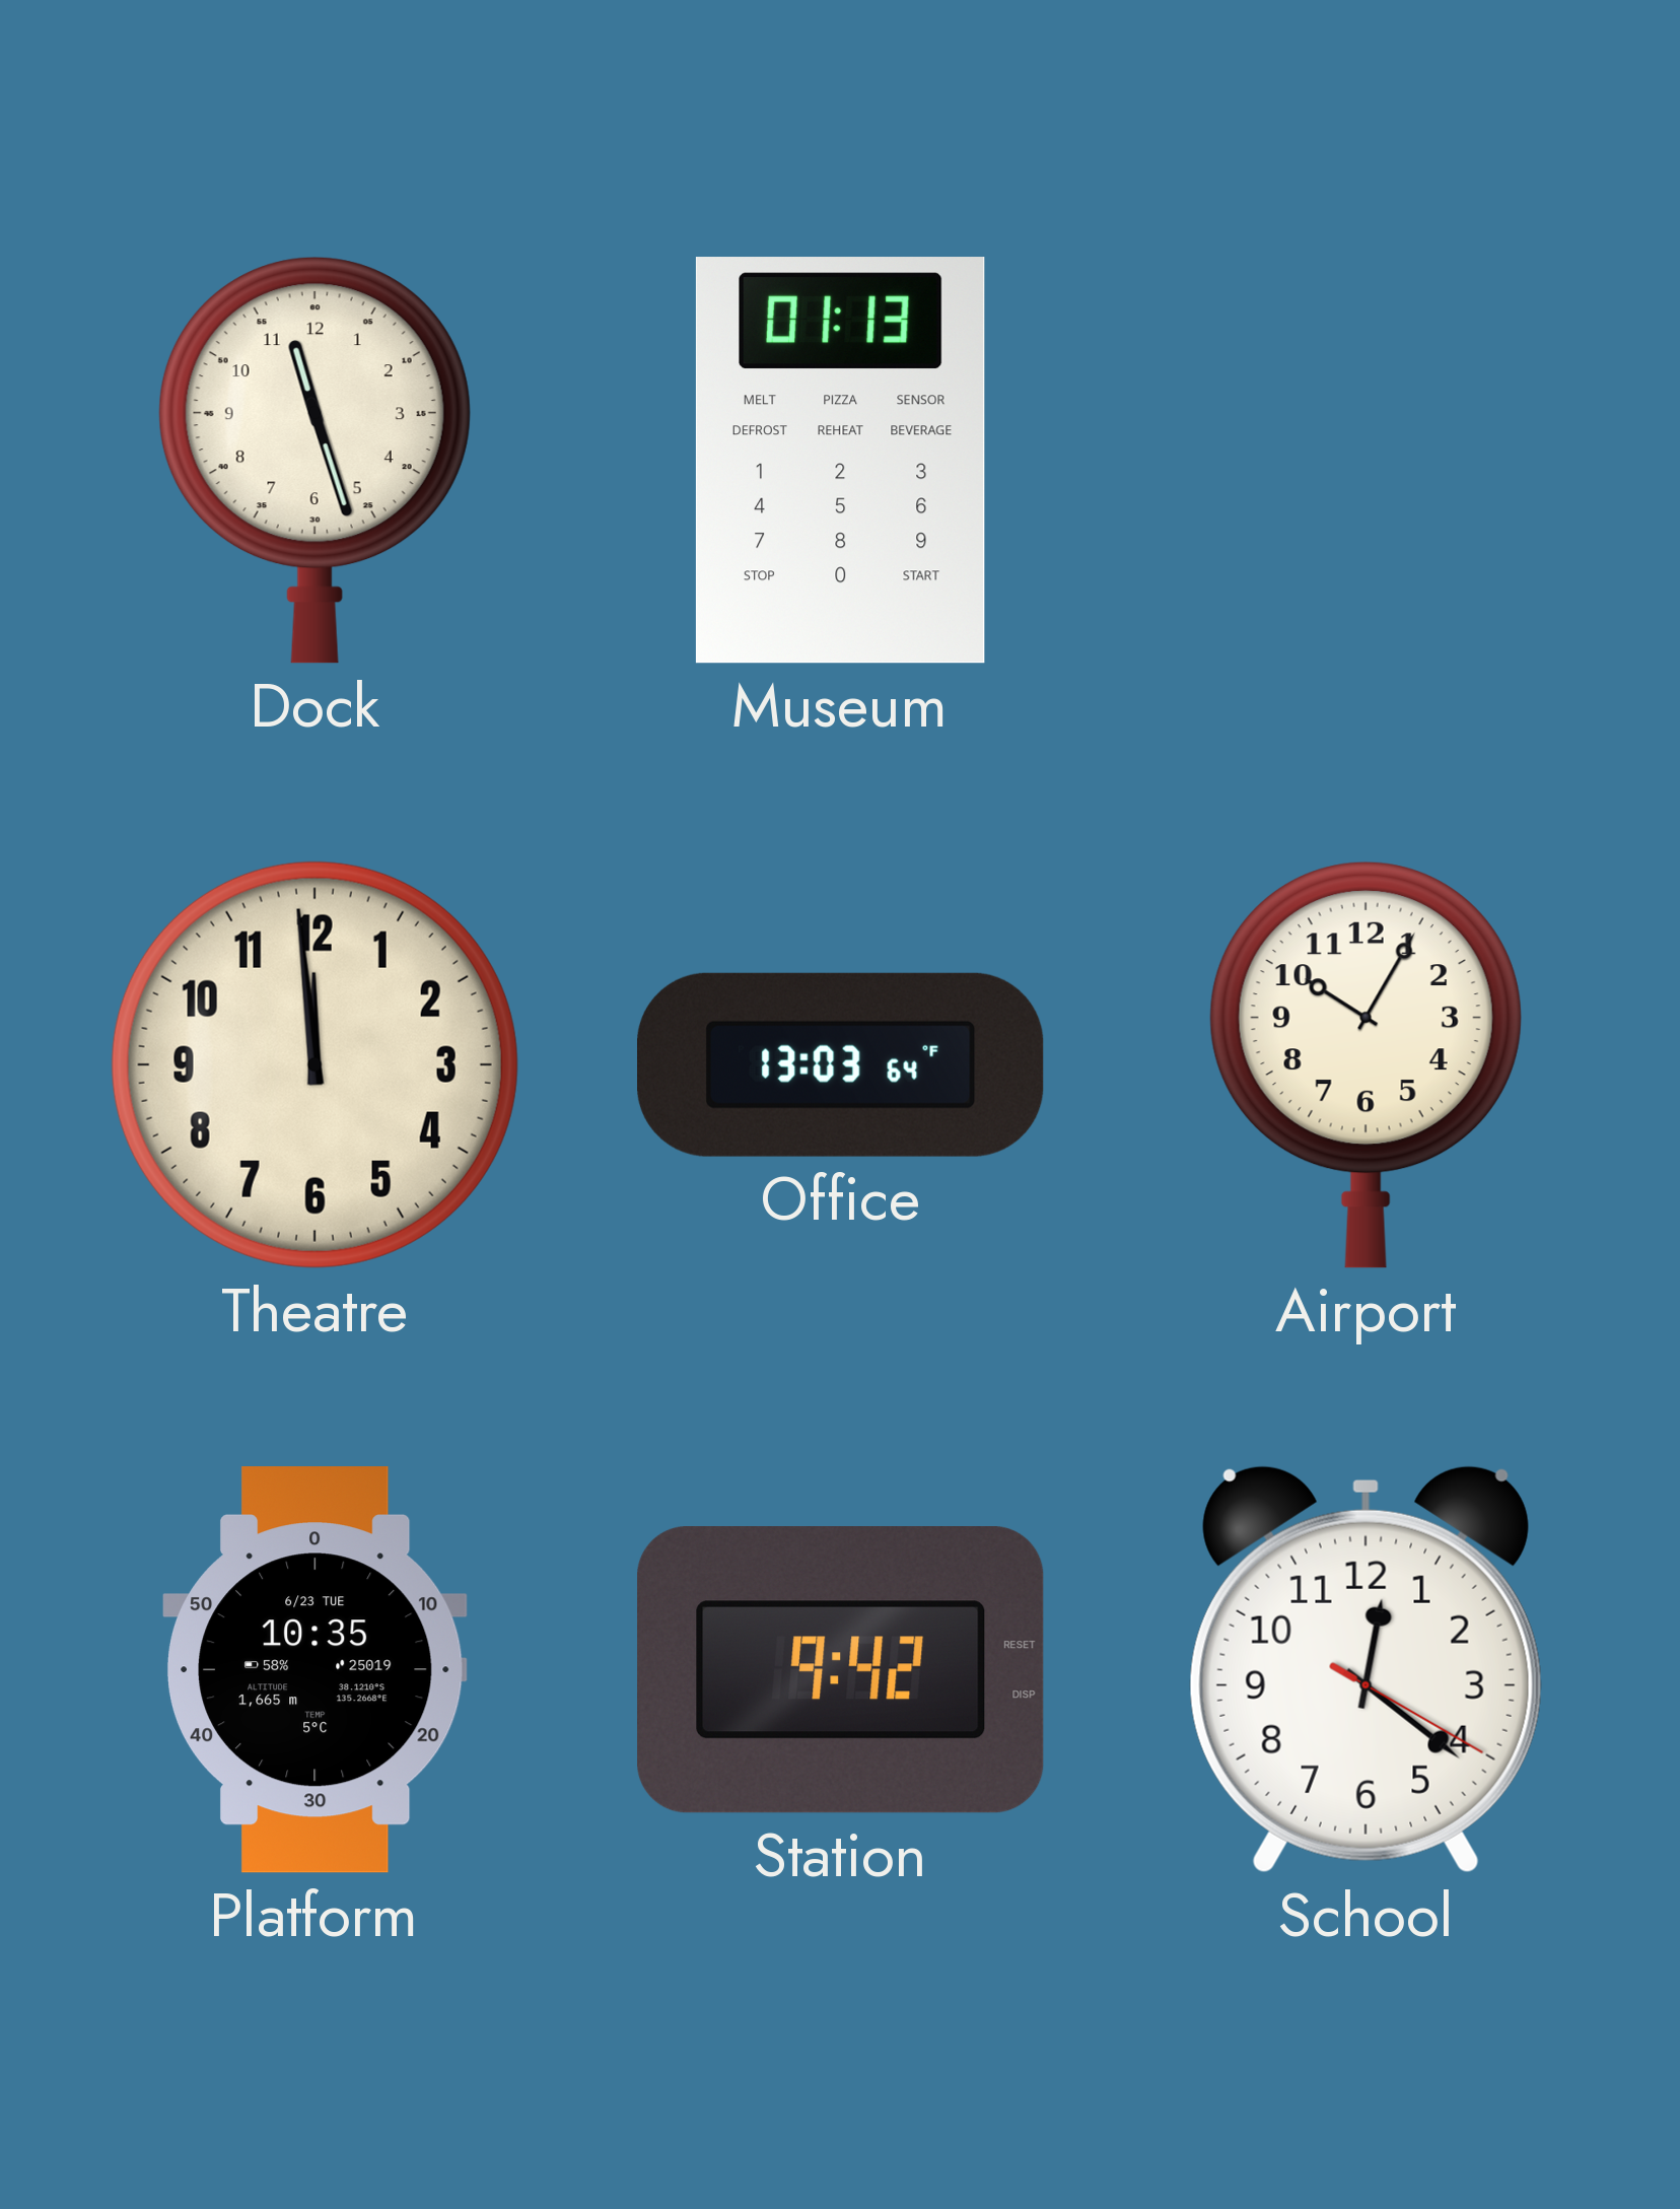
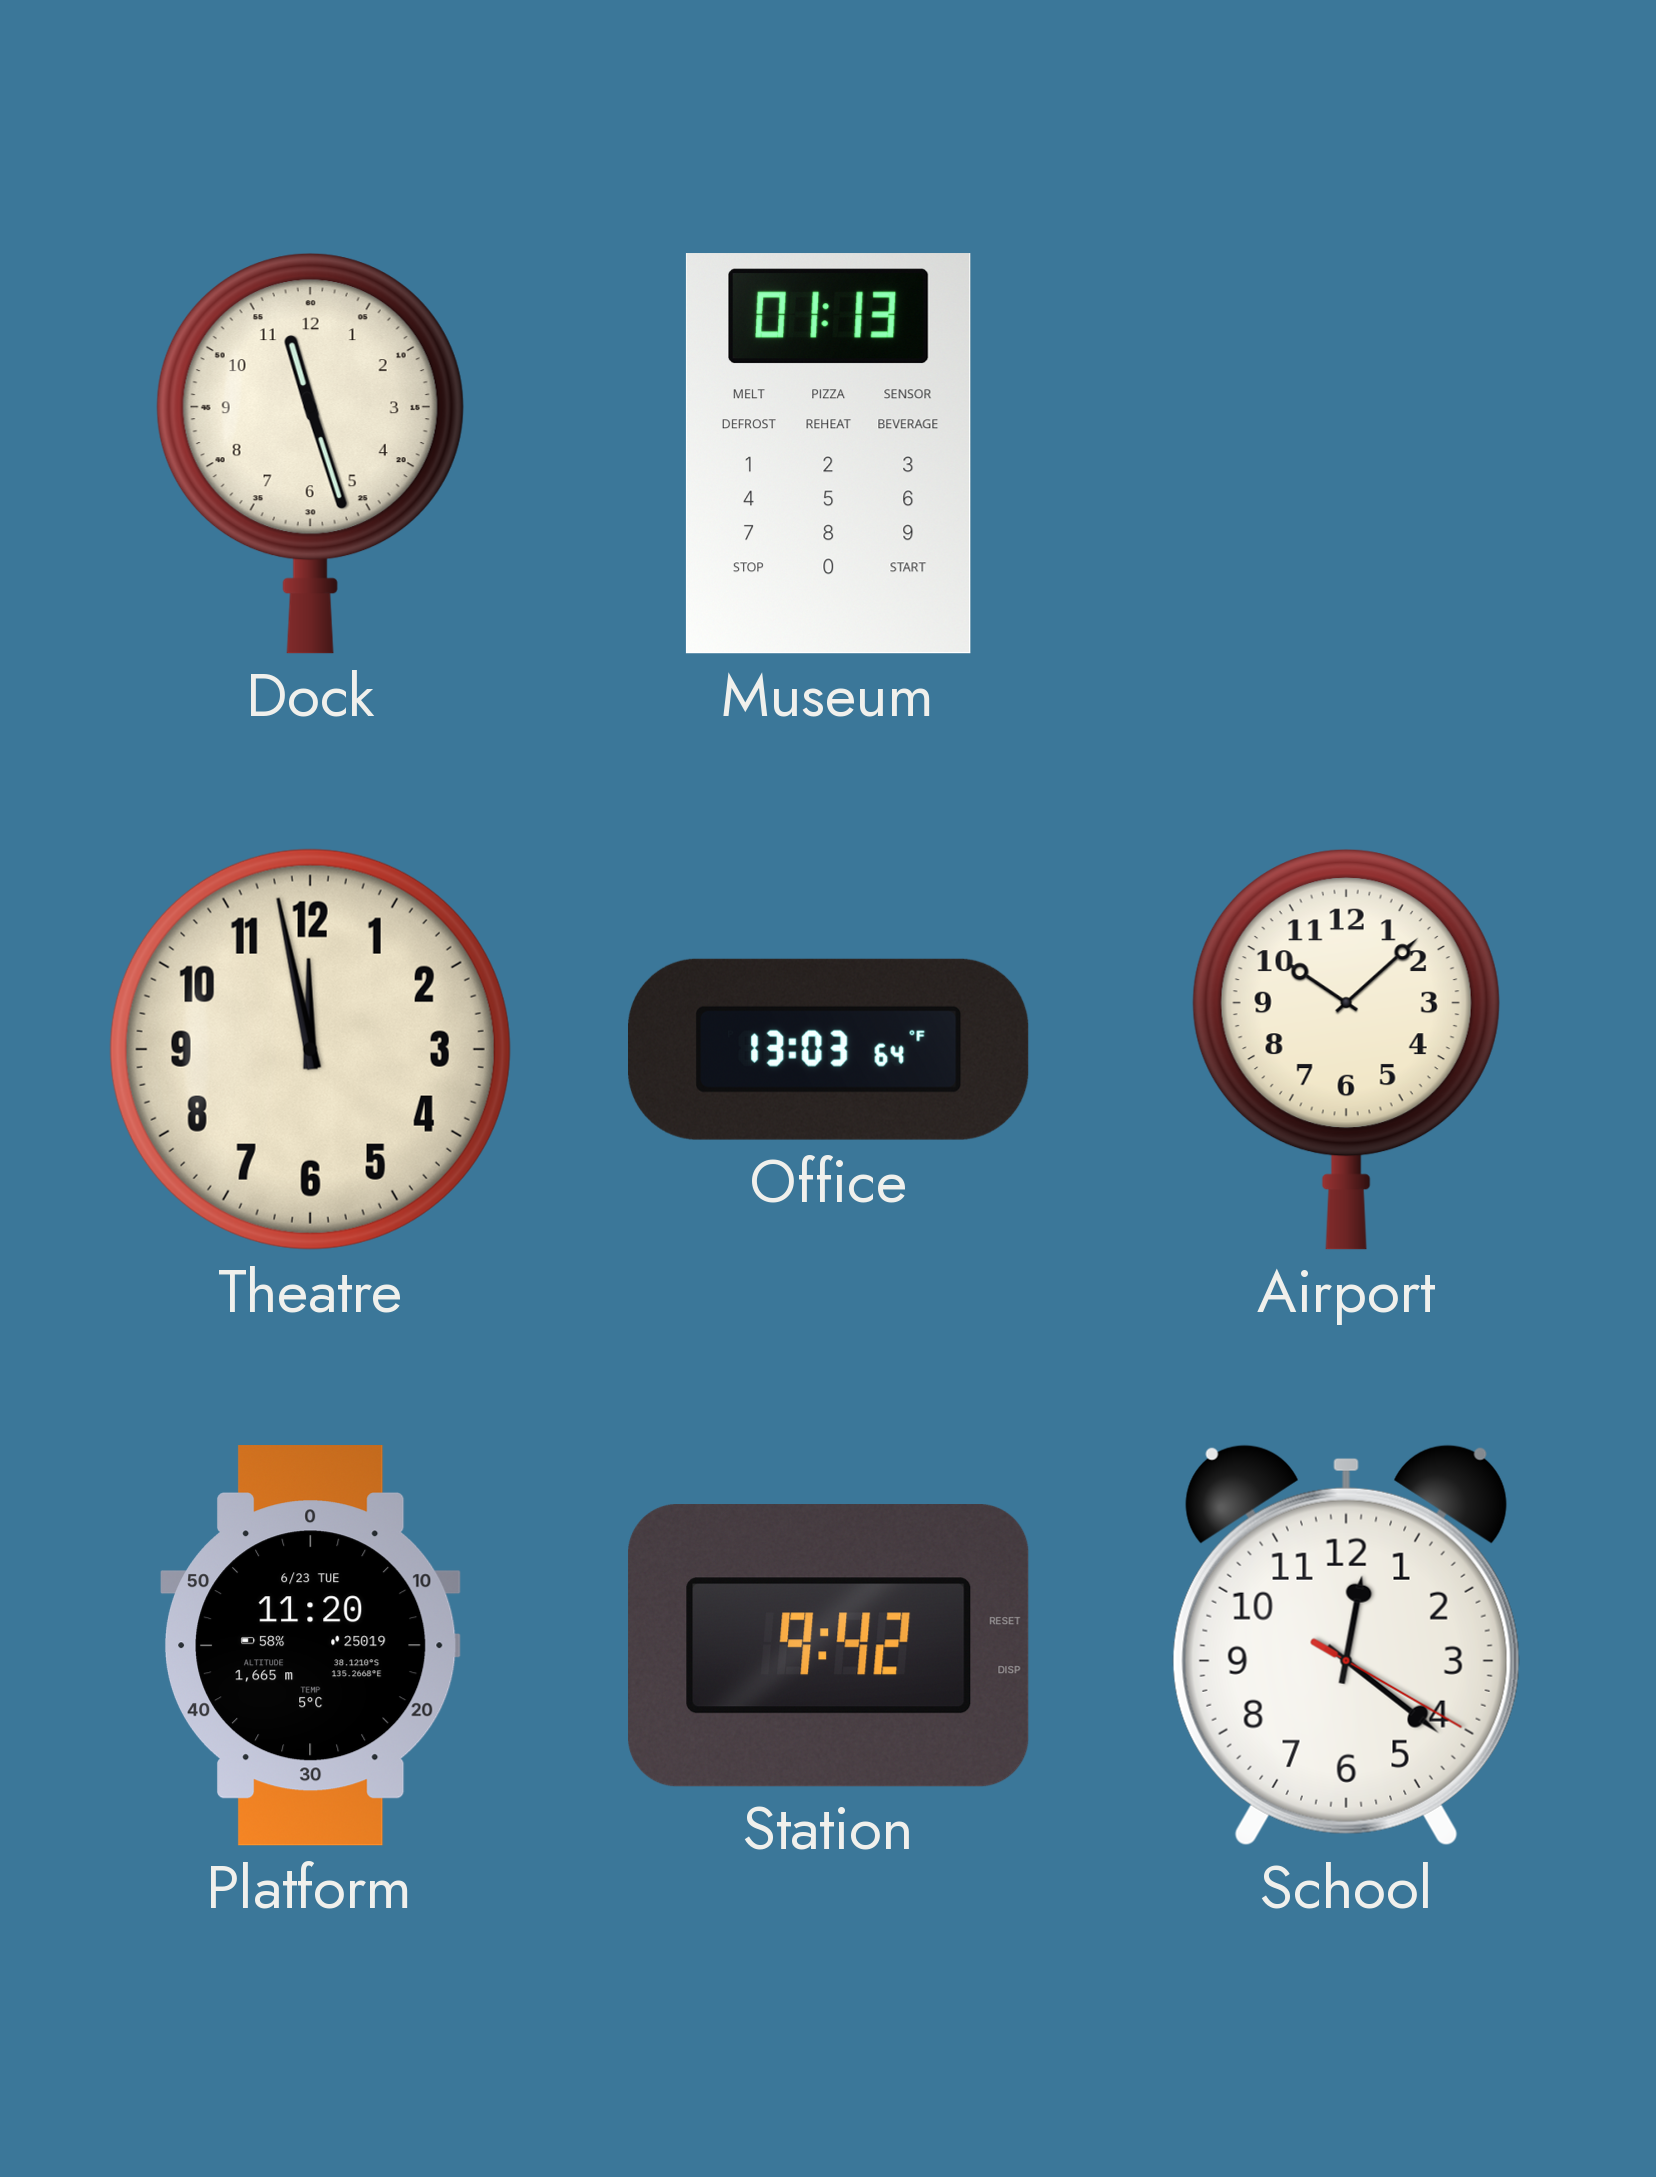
Theatre: 11:59 -> 11:58
Airport: 10:05 -> 10:08
Platform: 10:35 -> 11:20
